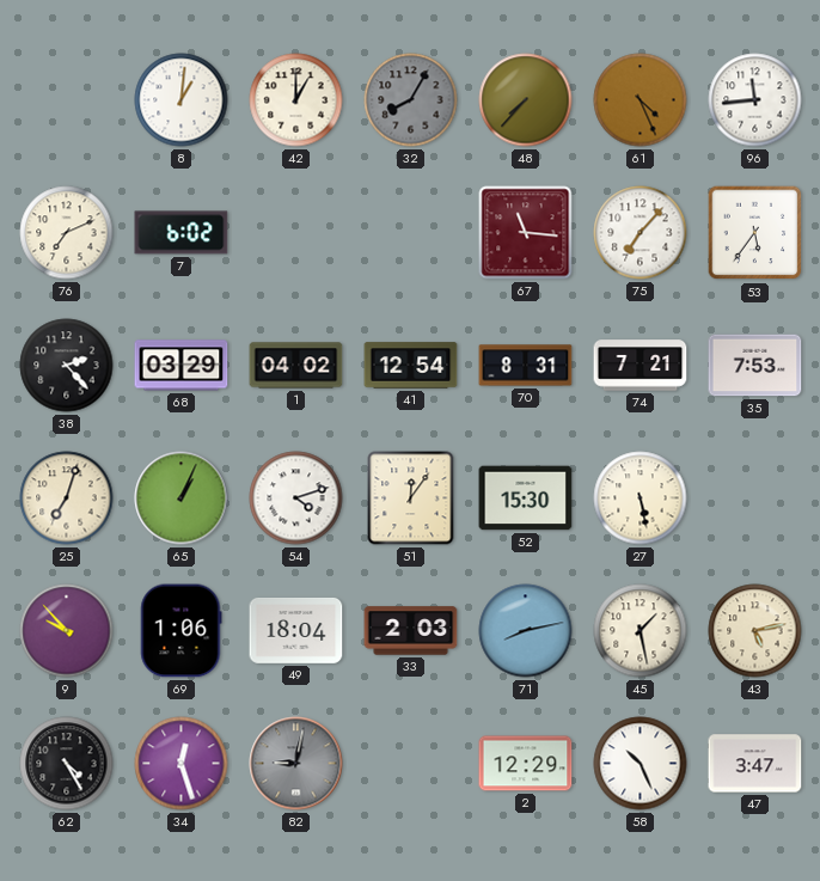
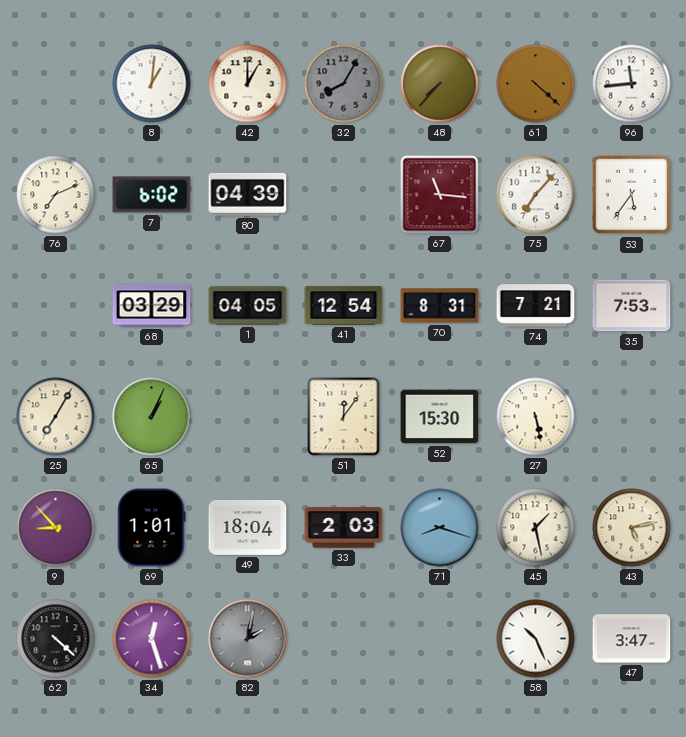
61: 4:26 -> 4:22
80: none -> 04:39
38: 2:23 -> none
1: 04:02 -> 04:05
25: 7:03 -> 7:05
54: 4:12 -> none
9: 9:53 -> 8:53
69: 1:06 -> 1:01
71: 8:13 -> 8:18
62: 4:25 -> 4:22
82: 9:02 -> 2:02
2: 12:29 -> none
